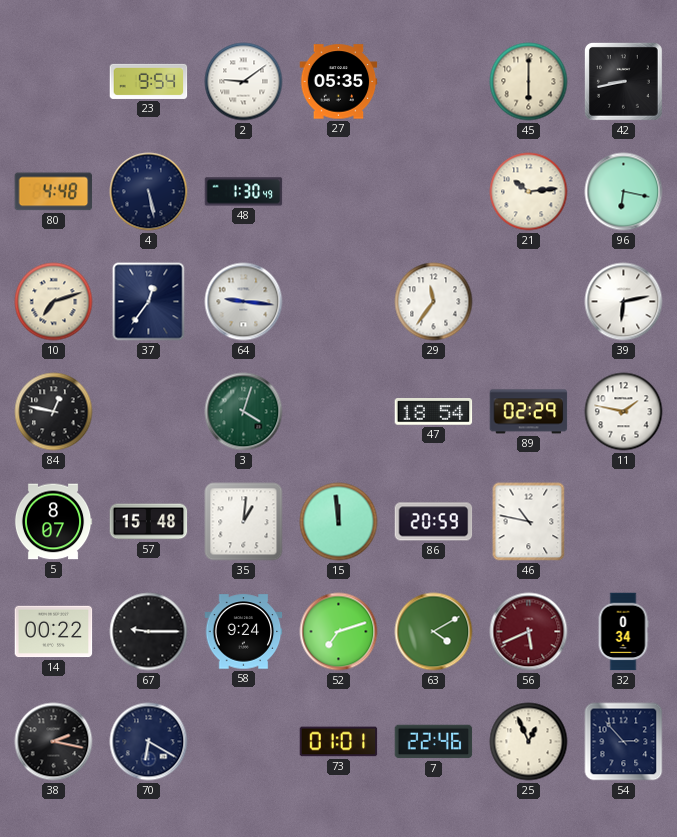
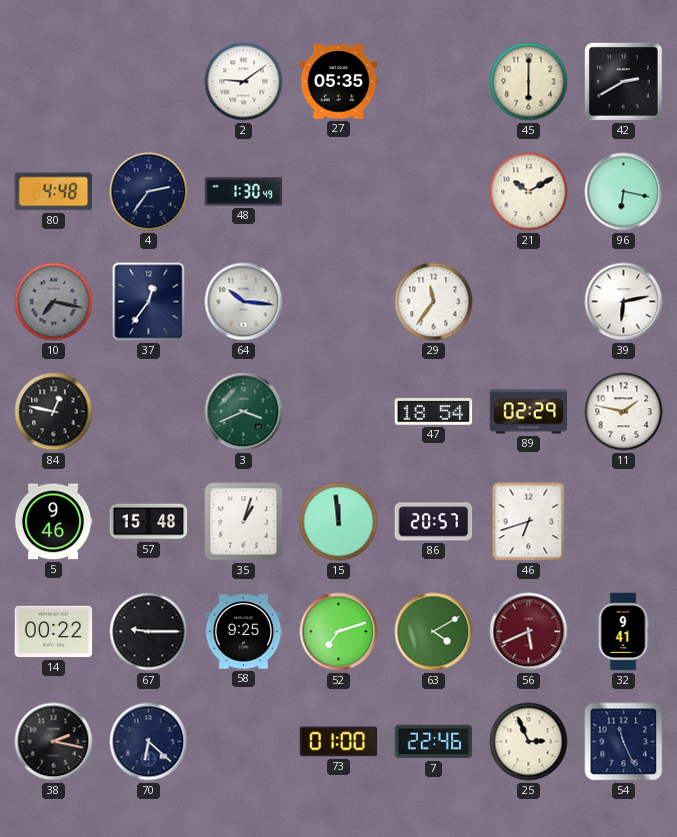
23: 9:54 -> none
42: 8:43 -> 2:40
4: 5:28 -> 2:36
21: 10:14 -> 10:10
10: 7:12 -> 7:17
10 dial: cream -> grey
64: 9:16 -> 10:16
3: 4:03 -> 3:41
5: 8:07 -> 9:46
35: 1:01 -> 1:03
86: 20:59 -> 20:57
46: 10:47 -> 6:42
58: 9:24 -> 9:25
32: 0:34 -> 9:41
70: 6:20 -> 6:22
73: 01:01 -> 01:00
25: 12:56 -> 2:56
54: 2:53 -> 11:26
